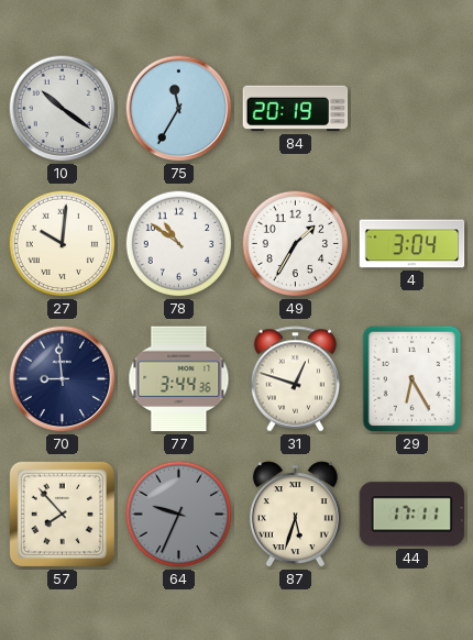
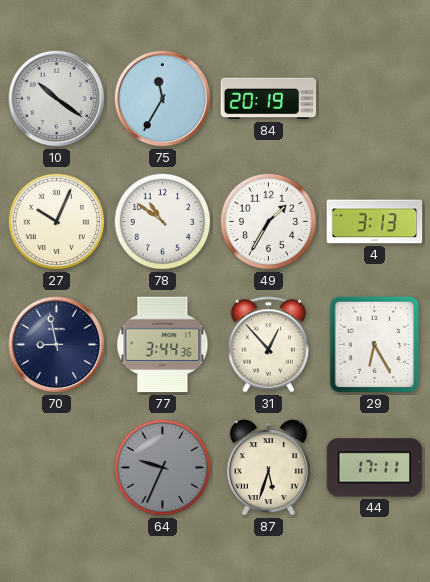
27: 10:01 -> 10:04
4: 3:04 -> 3:13
70: 8:59 -> 8:58
31: 12:48 -> 12:53
57: 7:53 -> none
